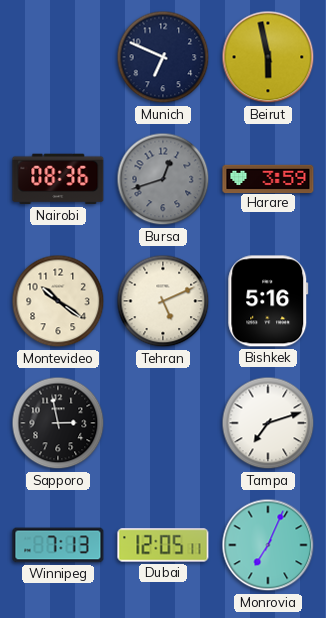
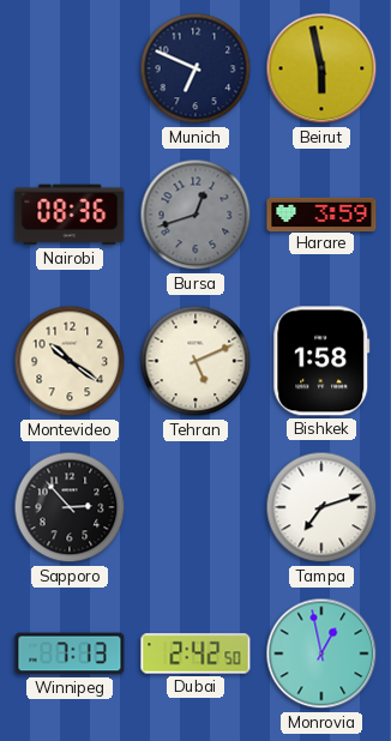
Bishkek: 5:16 -> 1:58
Sapporo: 2:58 -> 2:53
Dubai: 12:05 -> 2:42
Monrovia: 7:04 -> 12:58
